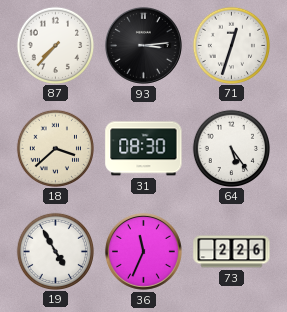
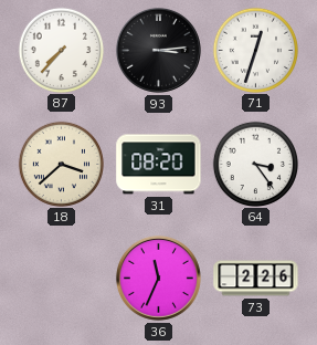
31: 08:30 -> 08:20
64: 5:24 -> 3:24
19: 4:55 -> none
